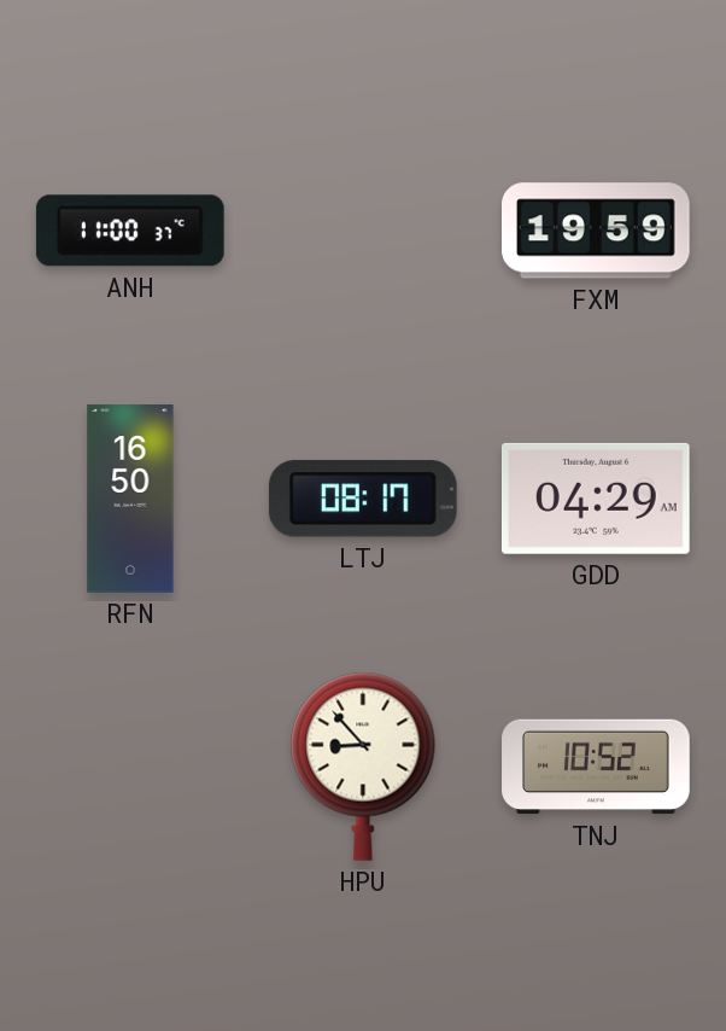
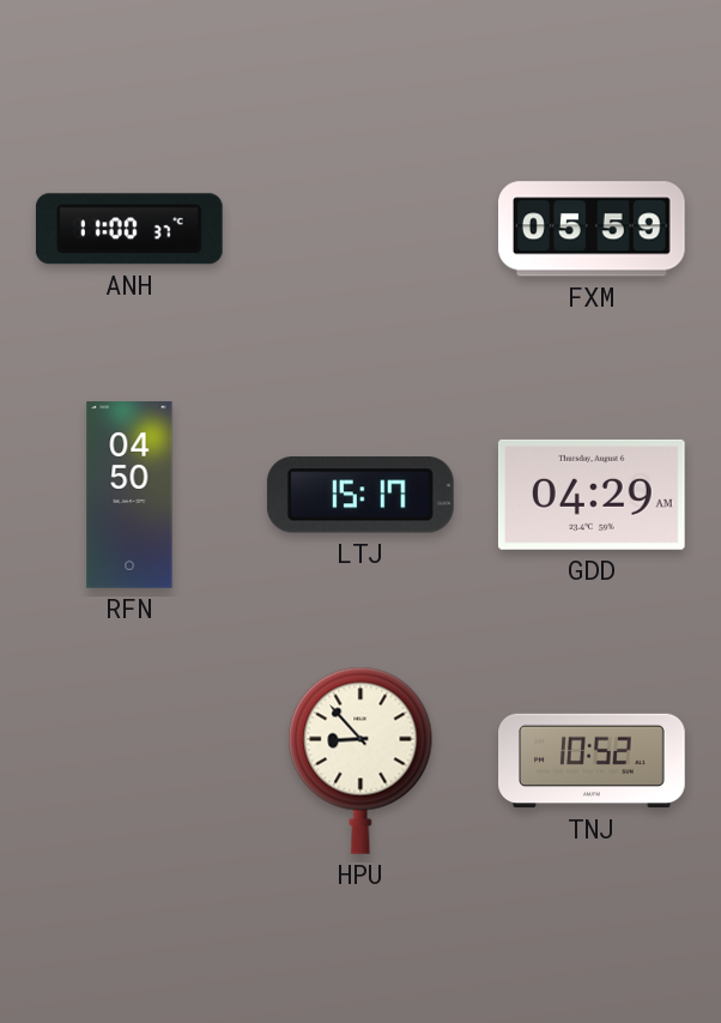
FXM: 19:59 -> 05:59
RFN: 16:50 -> 04:50
LTJ: 08:17 -> 15:17
